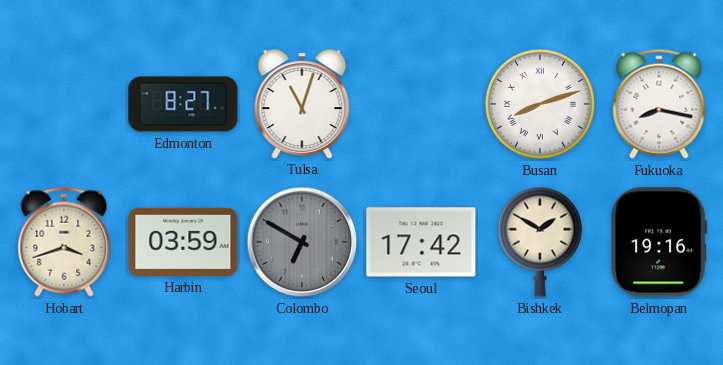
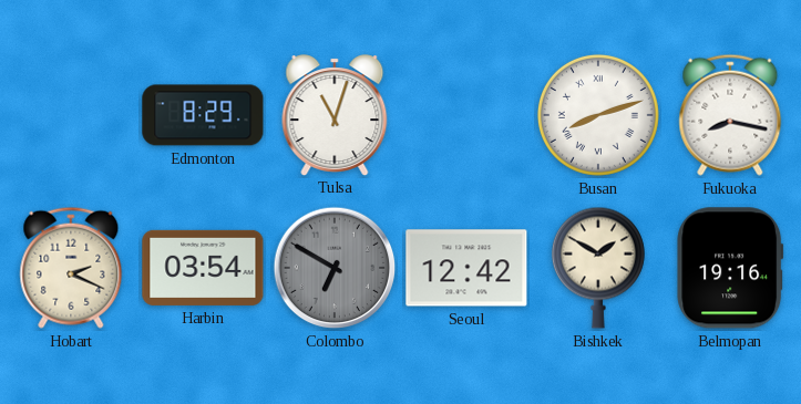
Edmonton: 8:27 -> 8:29
Hobart: 3:42 -> 2:19
Harbin: 03:59 -> 03:54
Seoul: 17:42 -> 12:42
